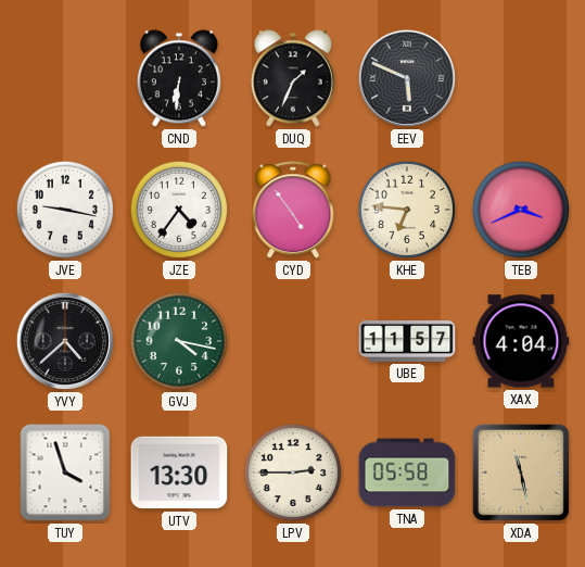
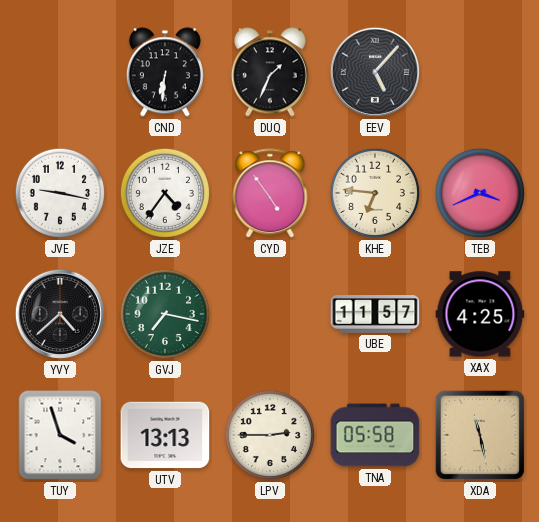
EEV: 5:49 -> 5:07
GVJ: 4:17 -> 7:17
XAX: 4:04 -> 4:25
UTV: 13:30 -> 13:13
